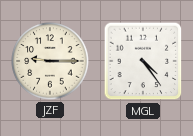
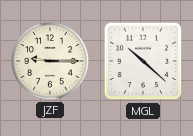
MGL: 4:24 -> 10:22
